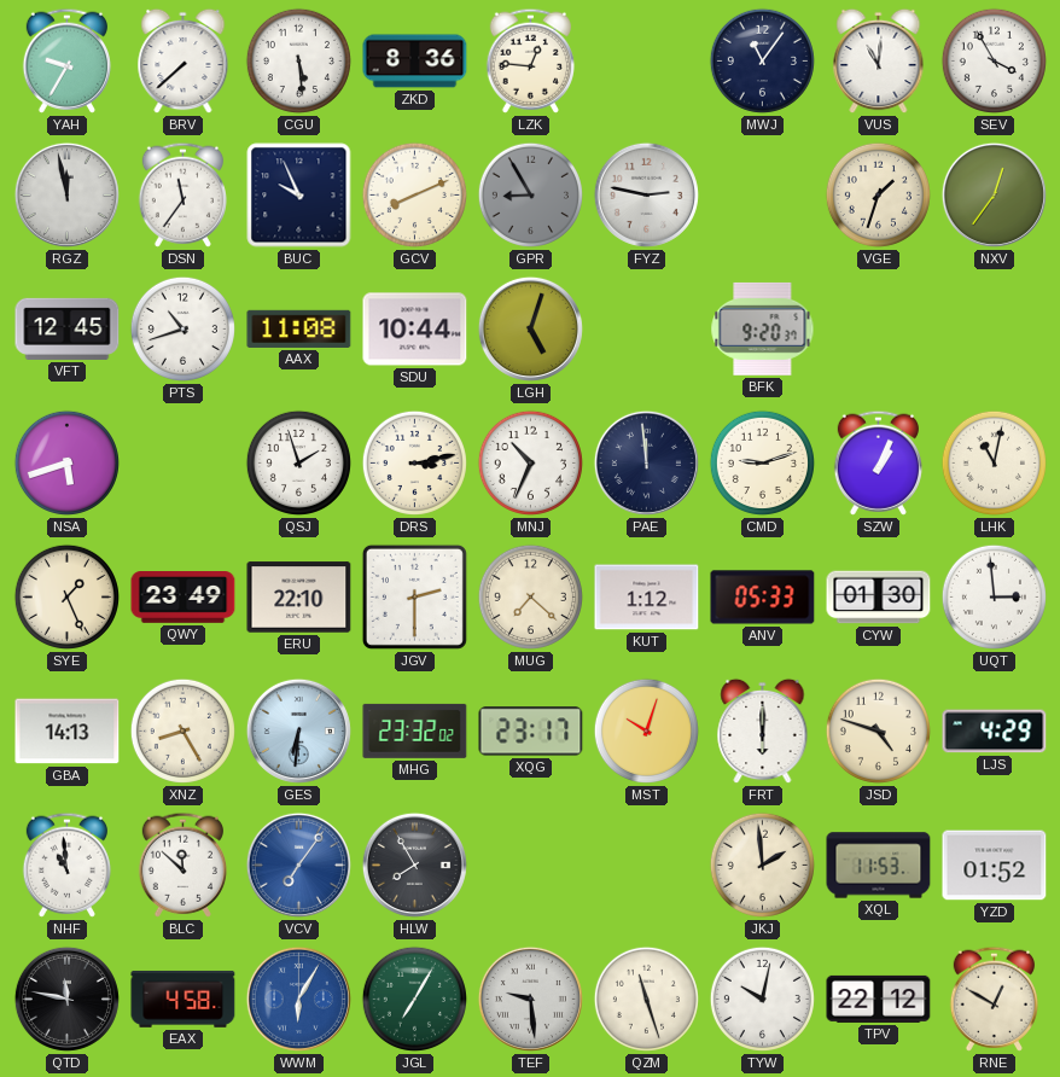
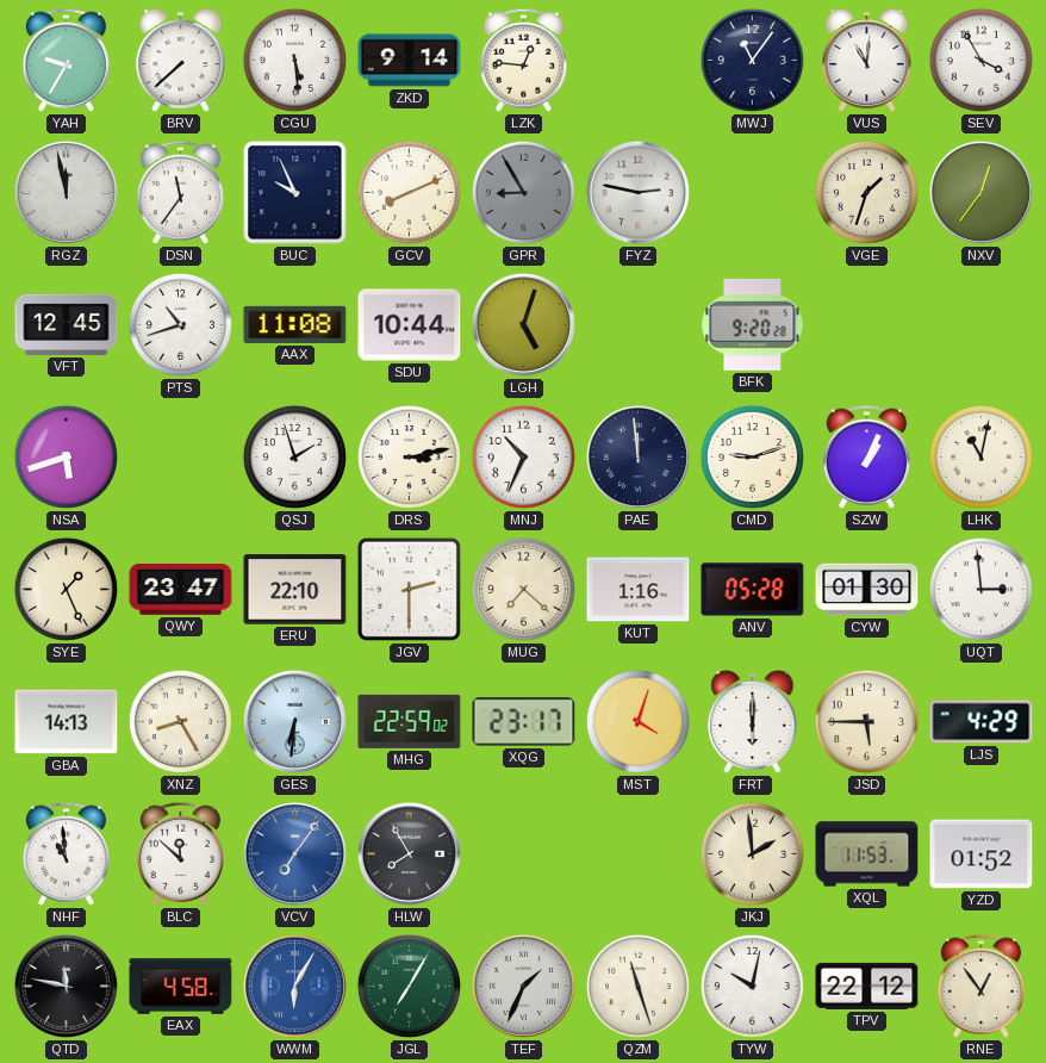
ZKD: 8:36 -> 9:14
BFK: 9:20:37 -> 9:20:28
QWY: 23:49 -> 23:47
KUT: 1:12 -> 1:16
ANV: 05:33 -> 05:28
MHG: 23:32 -> 22:59
MST: 10:03 -> 4:03
JSD: 4:48 -> 5:45
TEF: 9:29 -> 1:34
RNE: 12:50 -> 12:54
